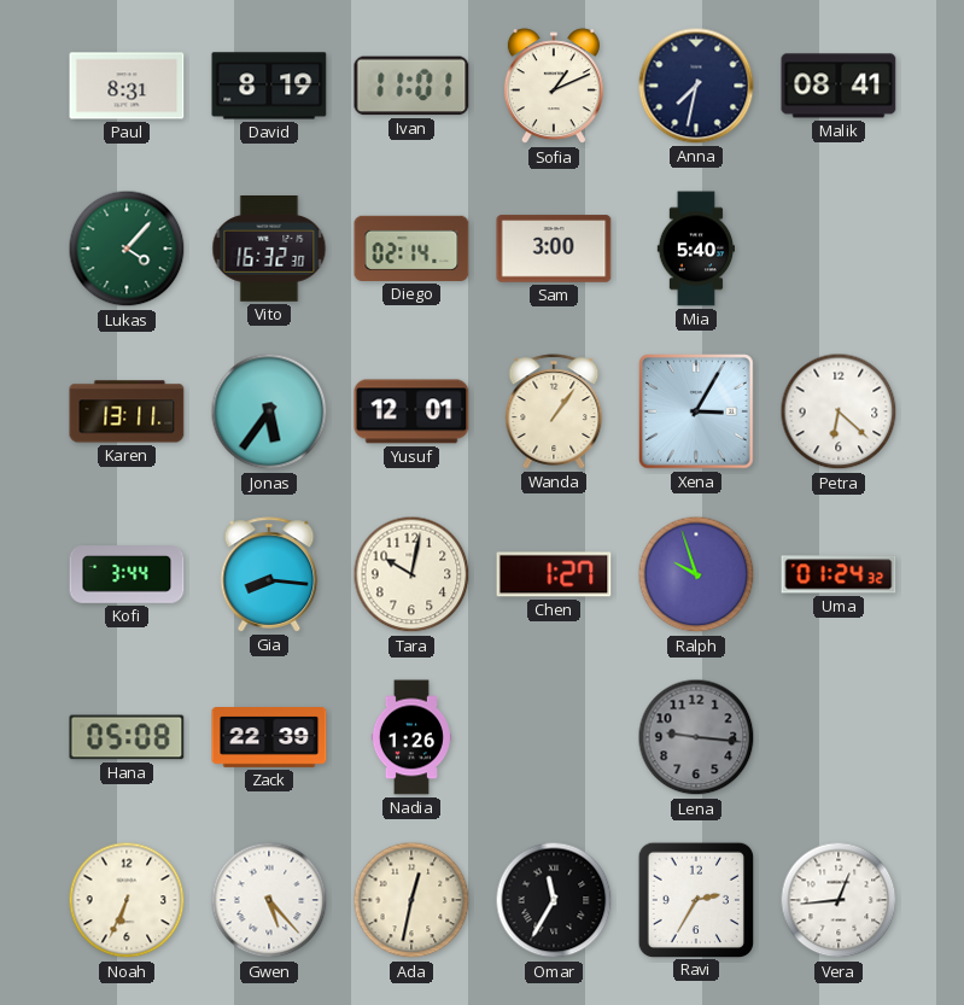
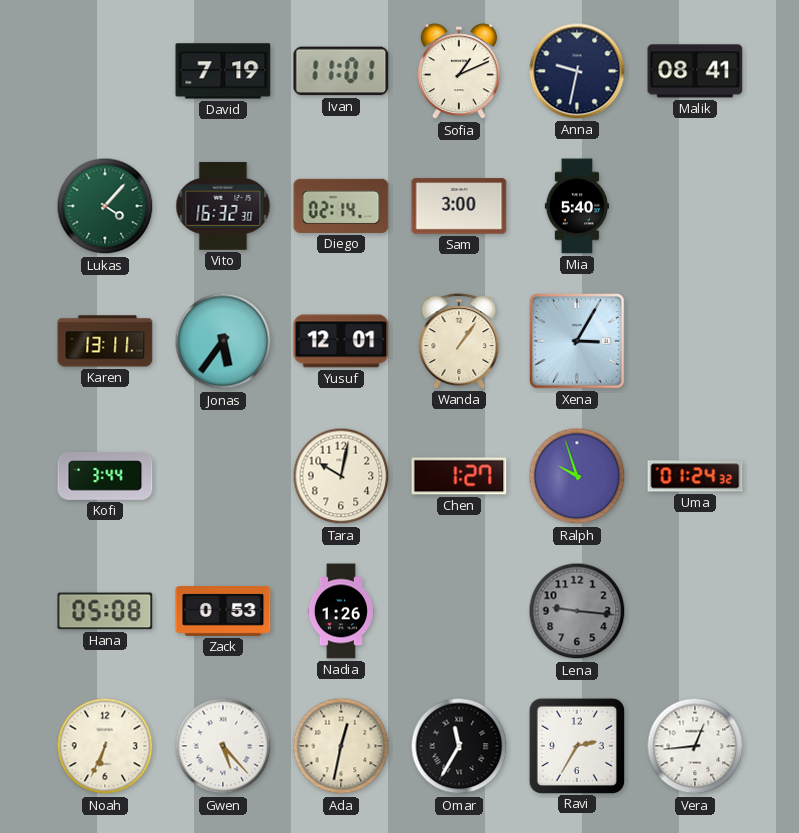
Paul: 8:31 -> none
David: 8:19 -> 7:19
Anna: 7:32 -> 9:32
Petra: 6:22 -> none
Gia: 8:16 -> none
Zack: 22:39 -> 0:53
